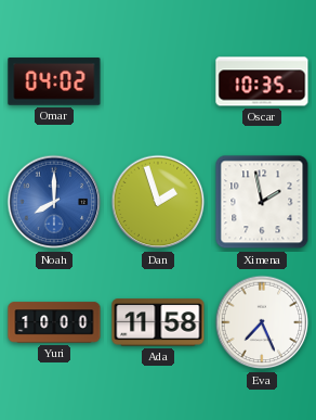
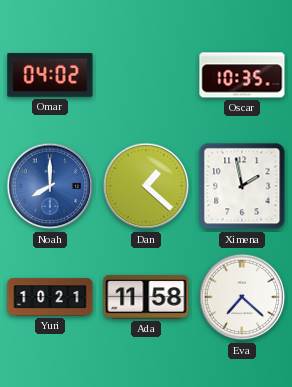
Dan: 1:57 -> 1:22
Yuri: 10:00 -> 10:21
Eva: 7:26 -> 7:22
